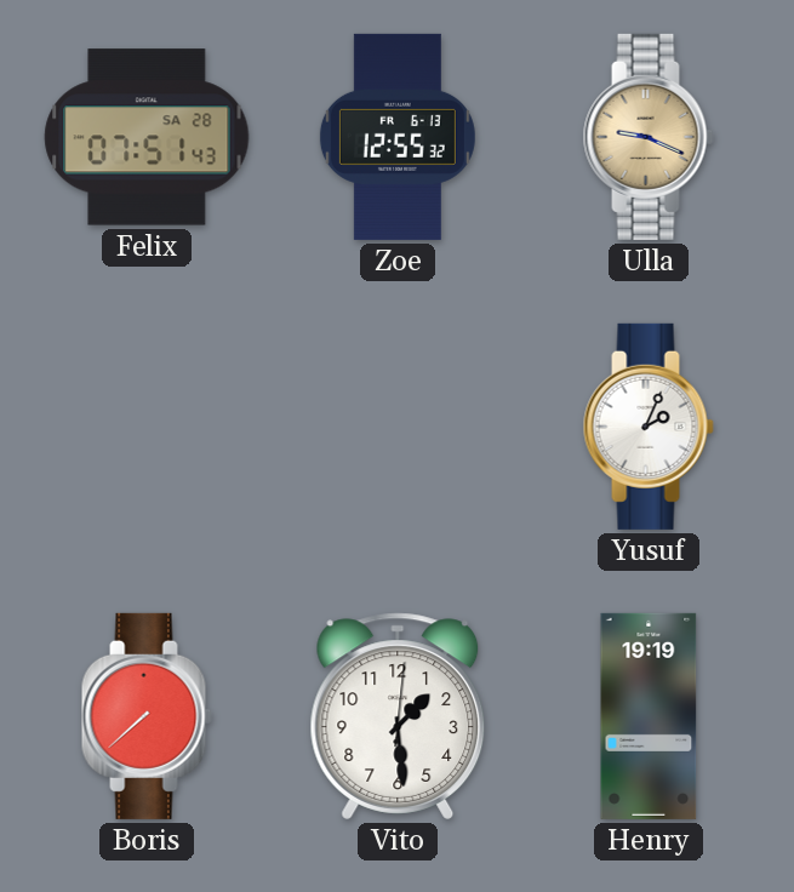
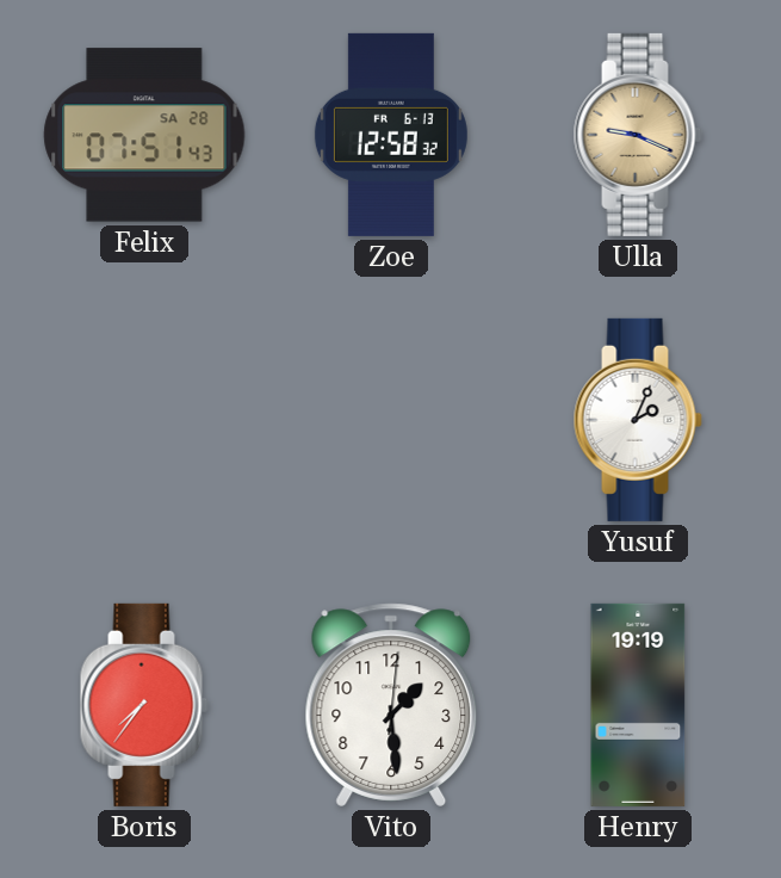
Zoe: 12:55 -> 12:58
Boris: 7:38 -> 7:36
